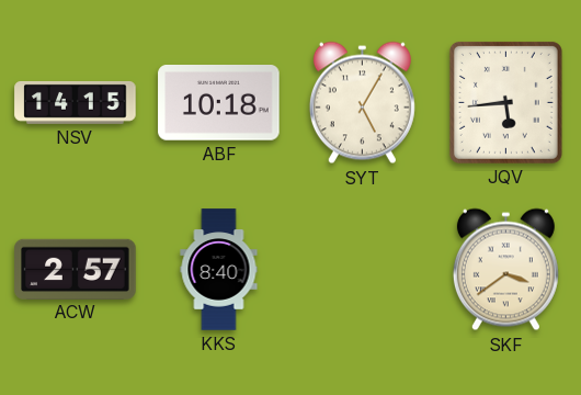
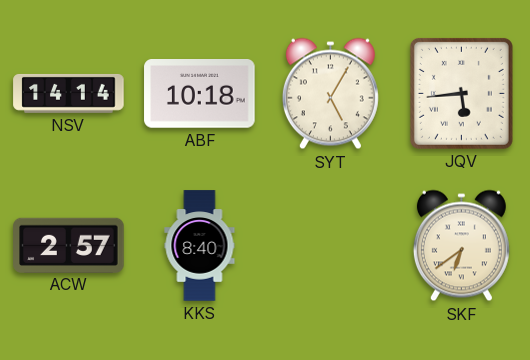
NSV: 14:15 -> 14:14
SKF: 3:39 -> 6:39
